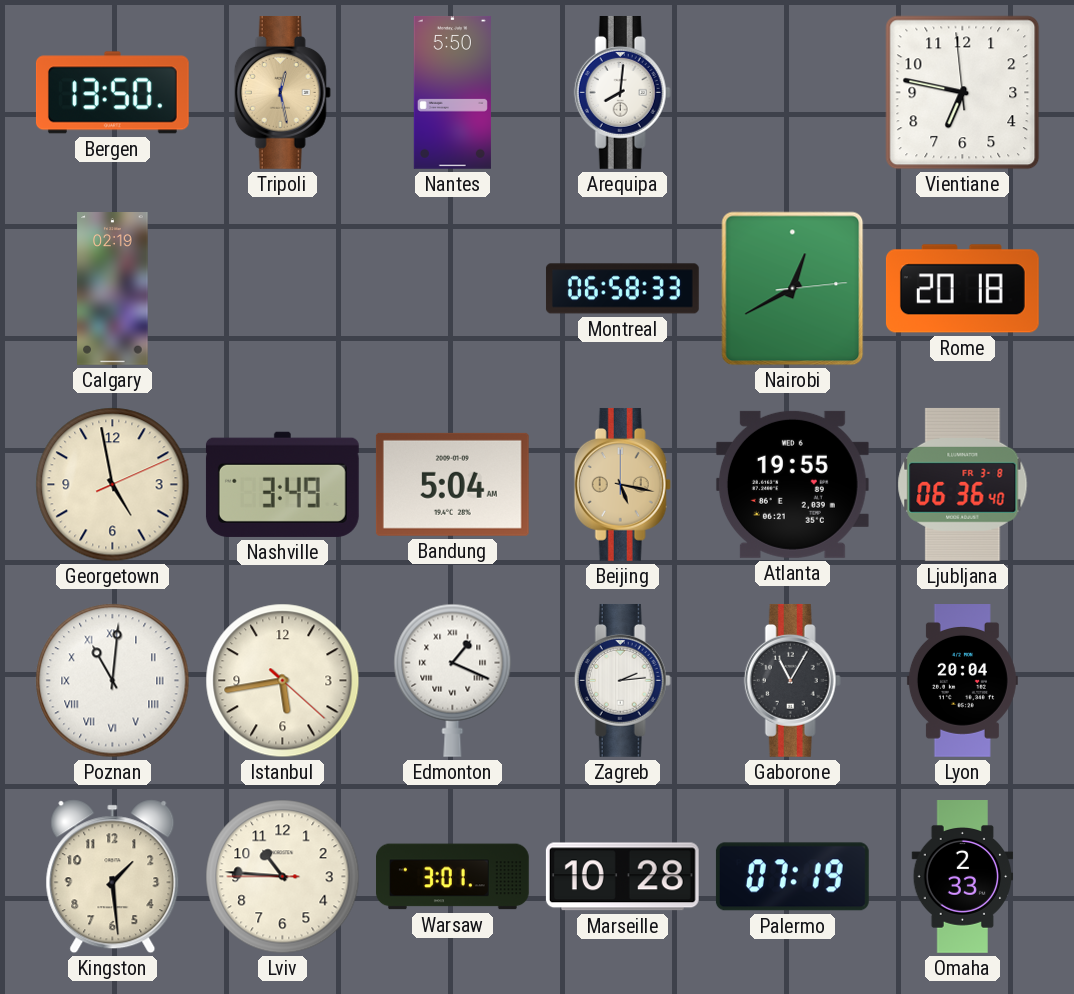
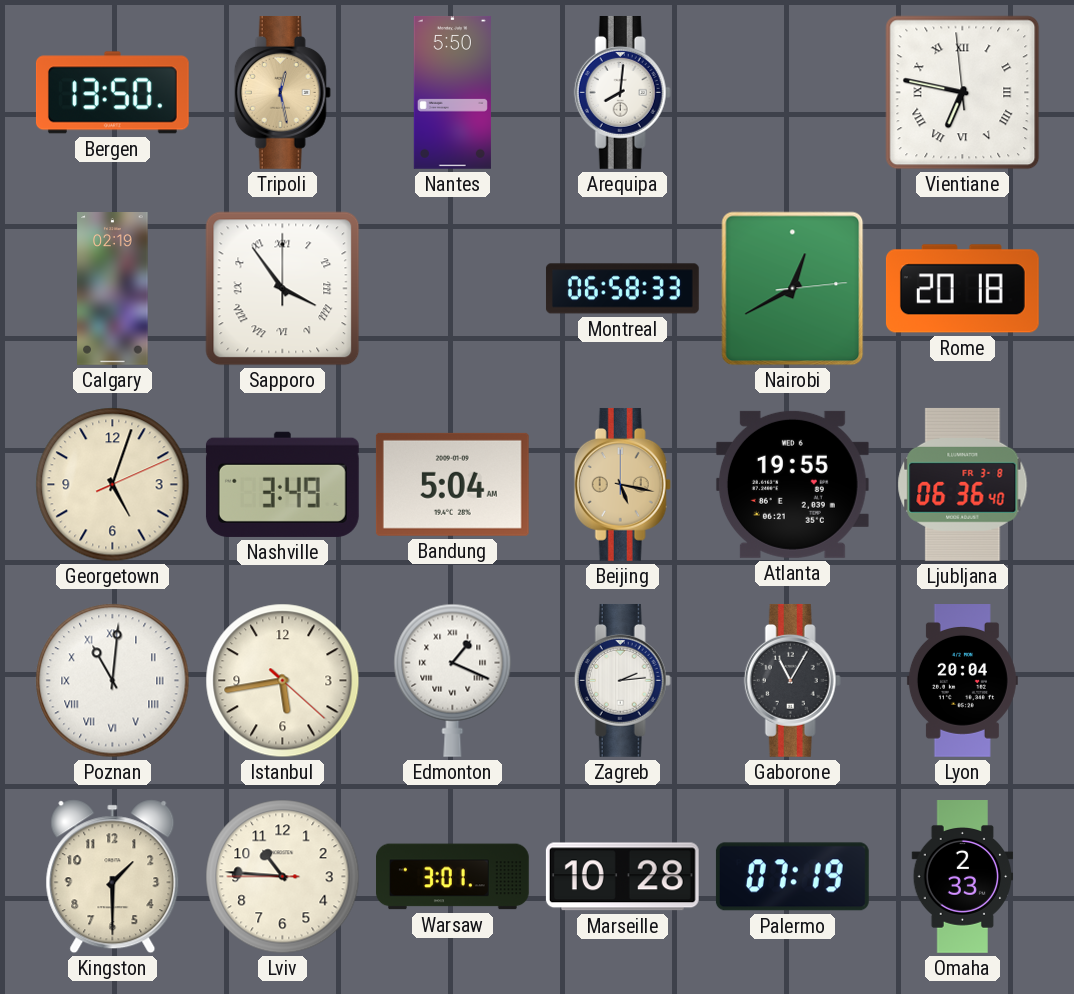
Vientiane numerals: Arabic -> Roman
Sapporo: none -> 3:54
Georgetown: 4:58 -> 5:03
Kingston: 1:29 -> 1:30
